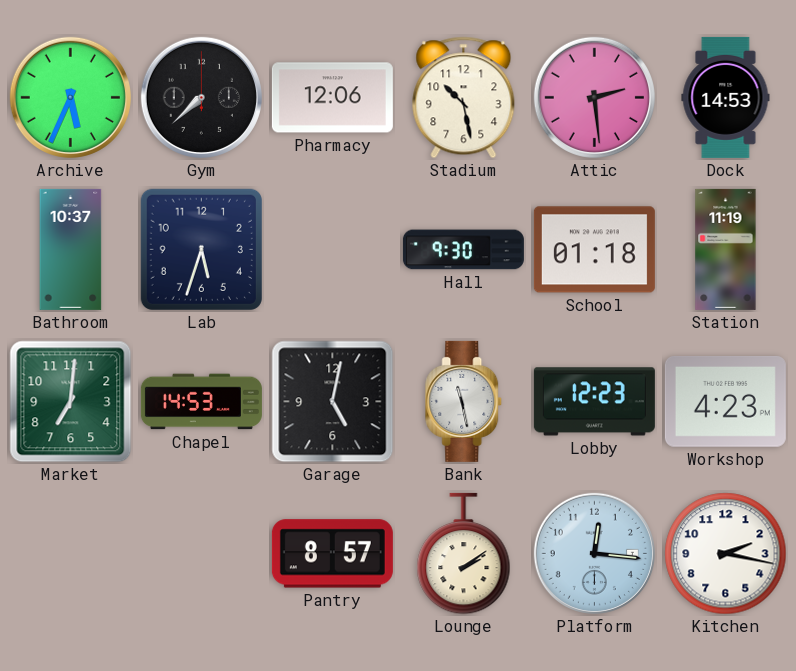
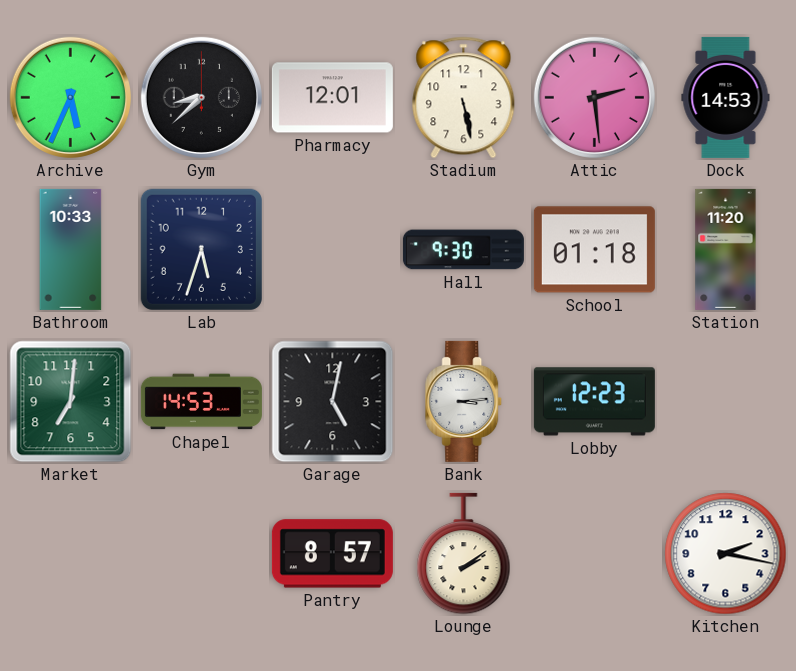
Gym: 7:38 -> 8:38
Pharmacy: 12:06 -> 12:01
Stadium: 10:28 -> 5:28
Bathroom: 10:37 -> 10:33
Station: 11:19 -> 11:20
Bank: 11:28 -> 3:14
Workshop: 4:23 -> none
Platform: 12:16 -> none
